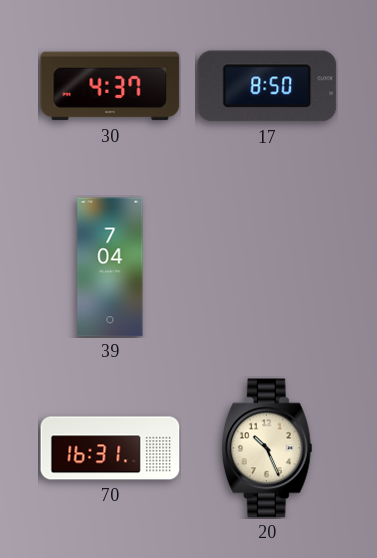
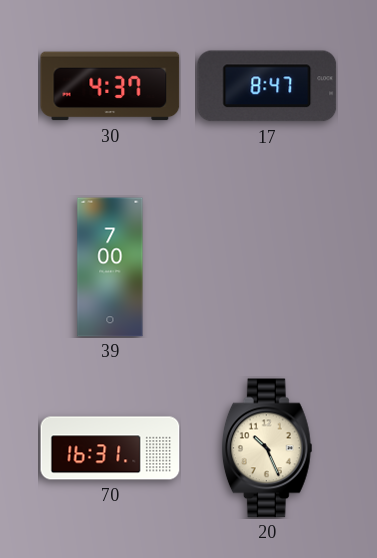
17: 8:50 -> 8:47
39: 7:04 -> 7:00
